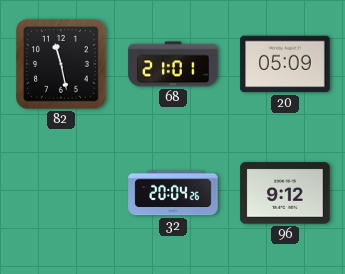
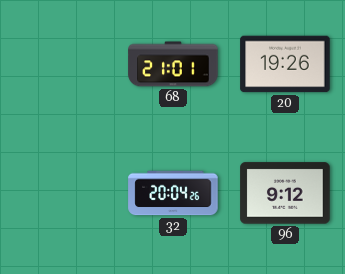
82: 11:28 -> none
20: 05:09 -> 19:26
